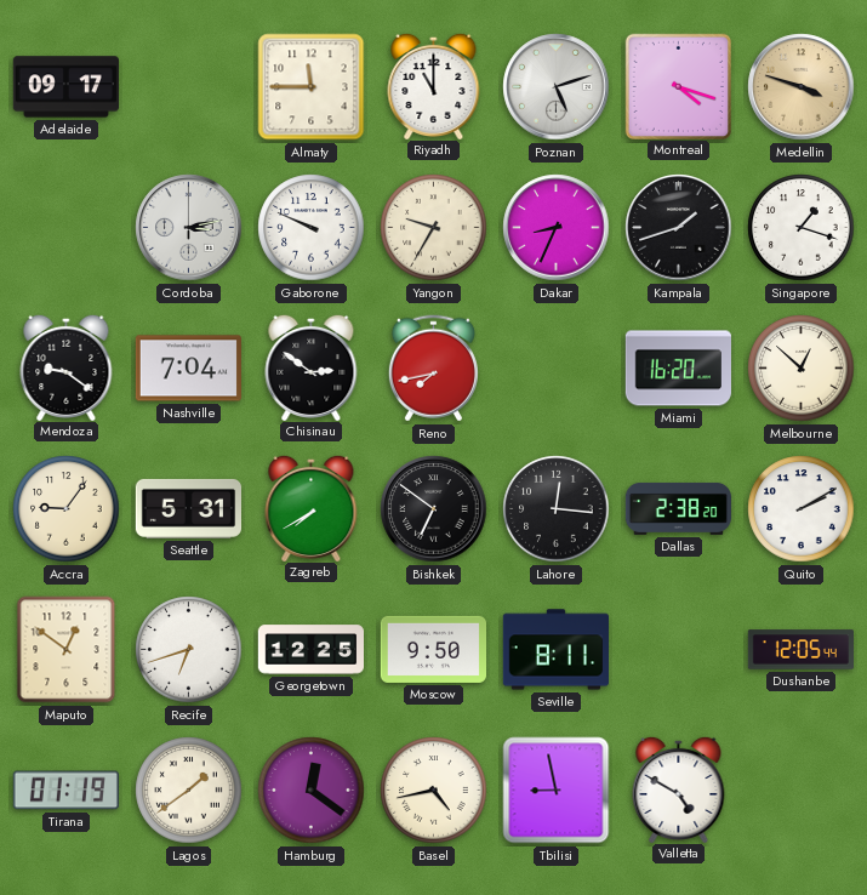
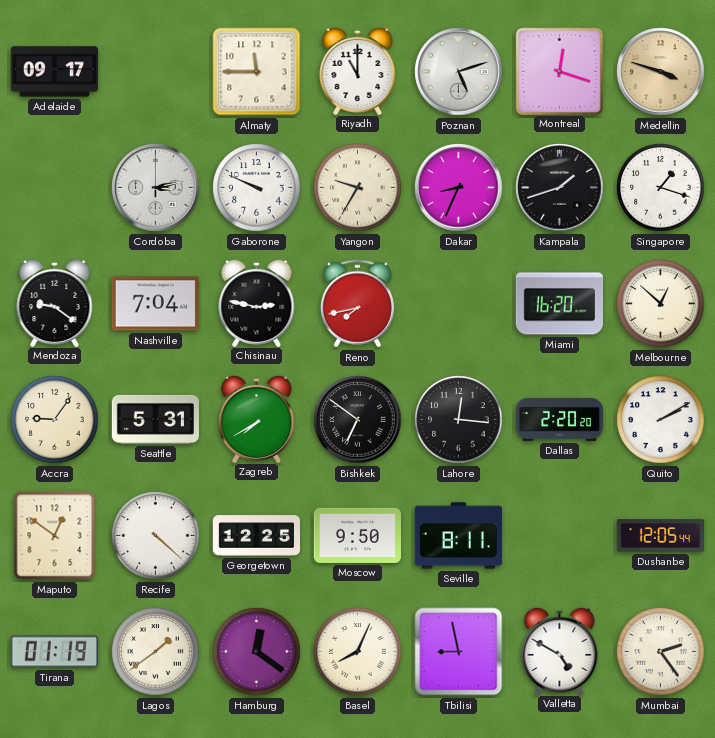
Montreal: 4:18 -> 12:18
Chisinau: 2:51 -> 2:47
Dallas: 2:38 -> 2:20
Recife: 6:42 -> 4:22
Basel: 4:43 -> 8:04
Mumbai: none -> 2:24
